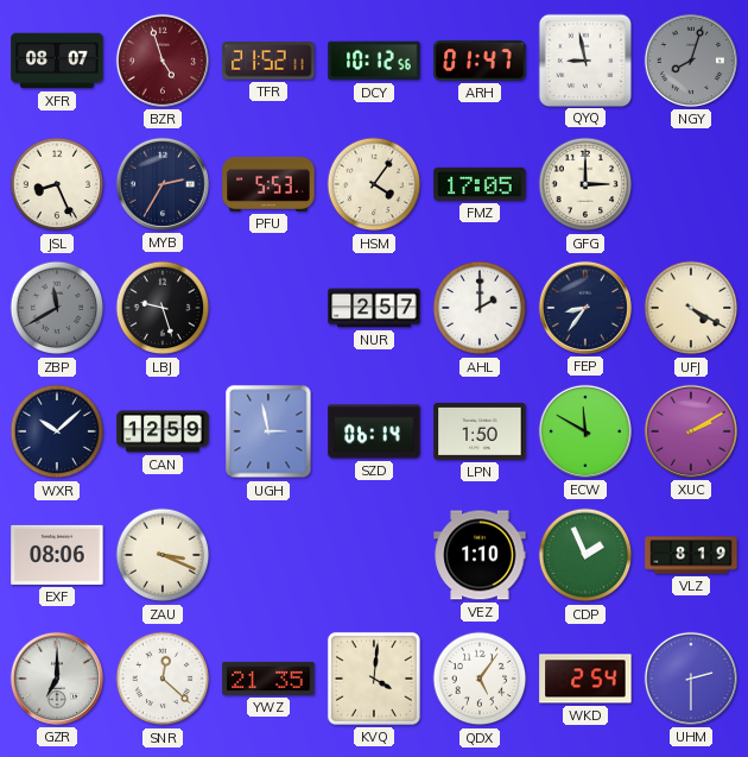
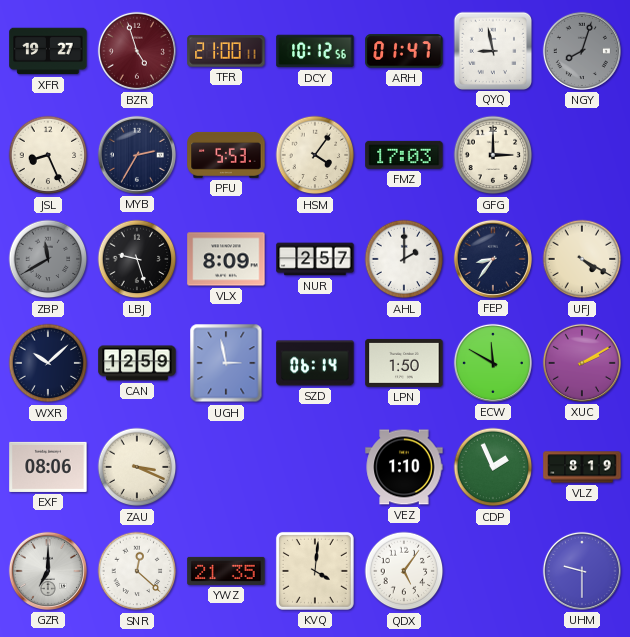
XFR: 08:07 -> 19:27
TFR: 21:52 -> 21:00
FMZ: 17:05 -> 17:03
VLX: none -> 8:09
WKD: 2:54 -> none
UHM: 2:30 -> 9:30
